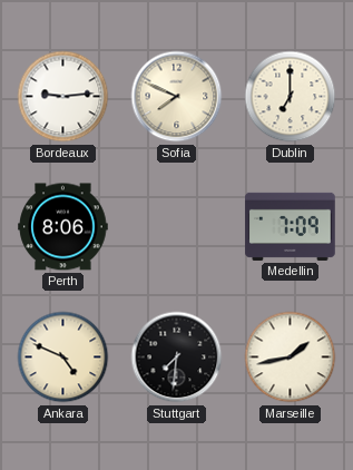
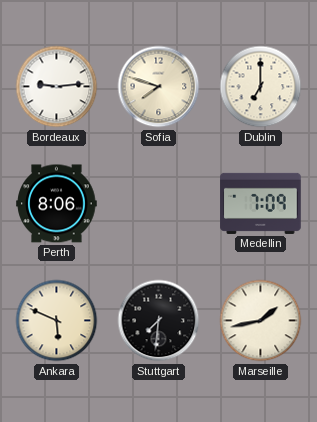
Sofia: 7:49 -> 7:48
Ankara: 4:49 -> 5:49
